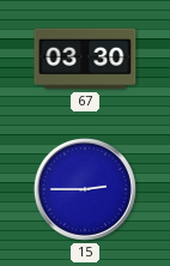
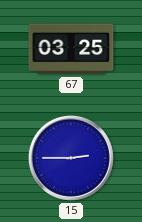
67: 03:30 -> 03:25
